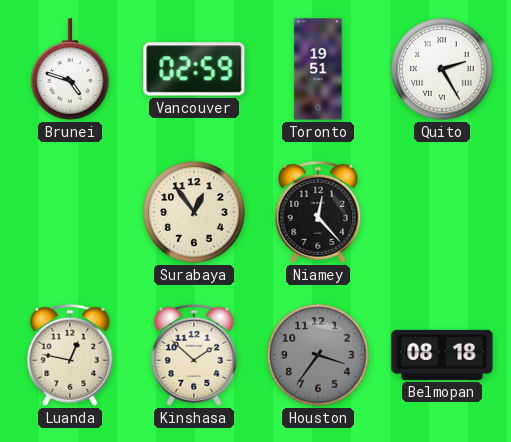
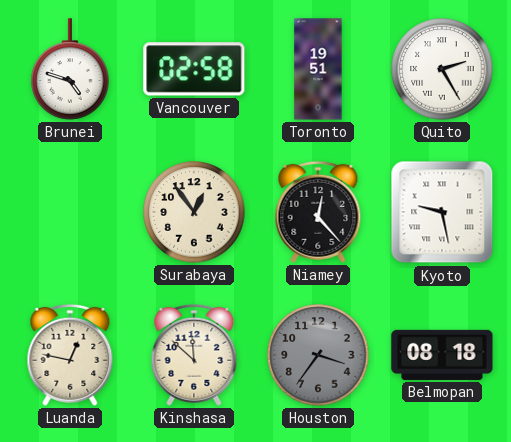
Vancouver: 02:59 -> 02:58
Kyoto: none -> 9:28
Kinshasa: 1:52 -> 11:52
